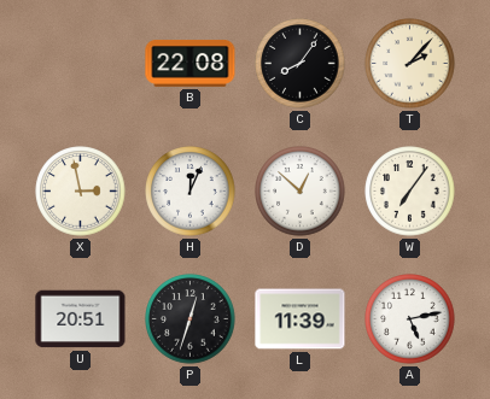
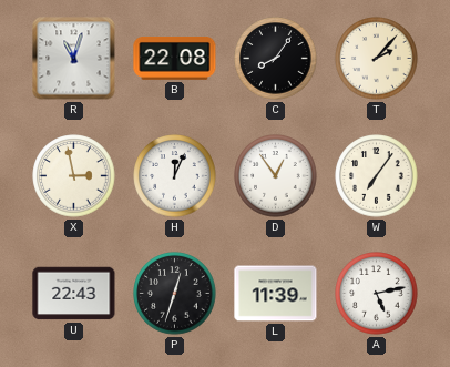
R: none -> 11:03
D: 12:52 -> 12:54
U: 20:51 -> 22:43
